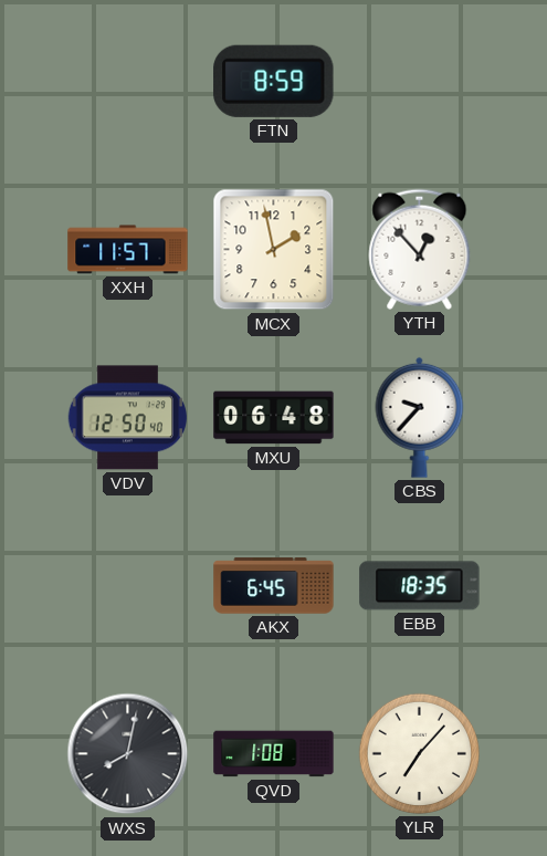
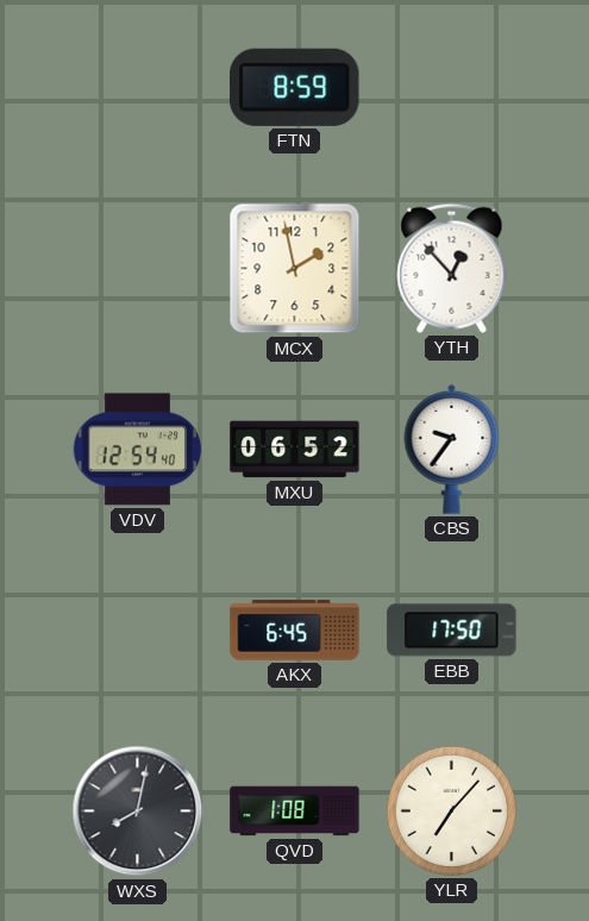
XXH: 11:57 -> none
VDV: 12:50 -> 12:54
MXU: 06:48 -> 06:52
CBS: 9:37 -> 9:36
EBB: 18:35 -> 17:50
